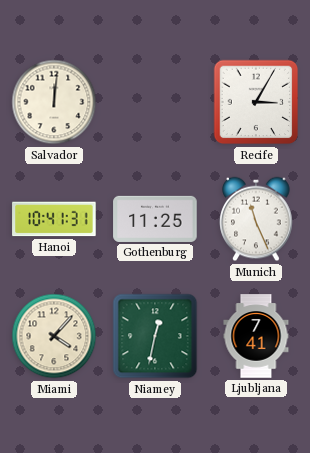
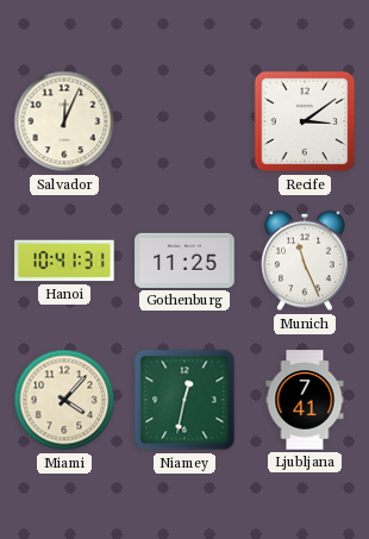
Salvador: 12:01 -> 12:04
Recife: 3:05 -> 3:09
